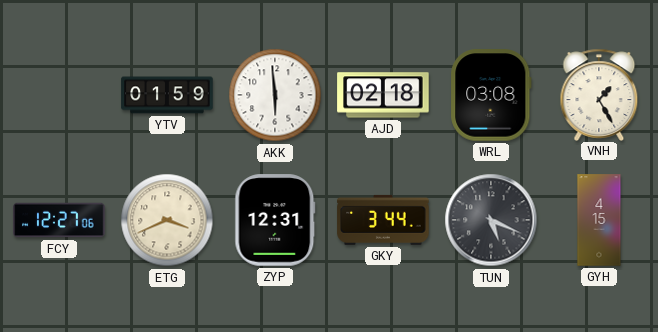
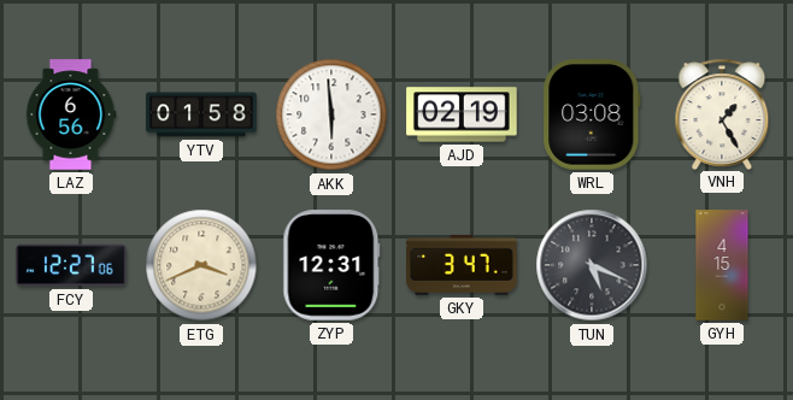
LAZ: none -> 6:56
YTV: 01:59 -> 01:58
AJD: 02:18 -> 02:19
GKY: 3:44 -> 3:47
